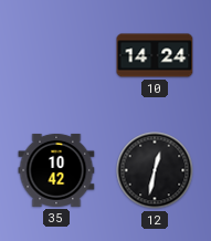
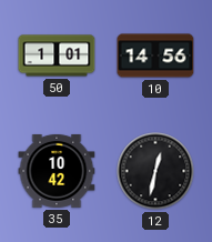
50: none -> 1:01
10: 14:24 -> 14:56
